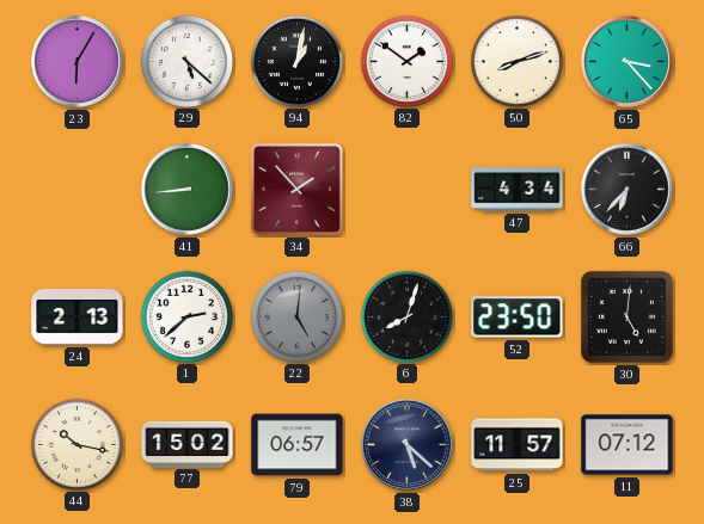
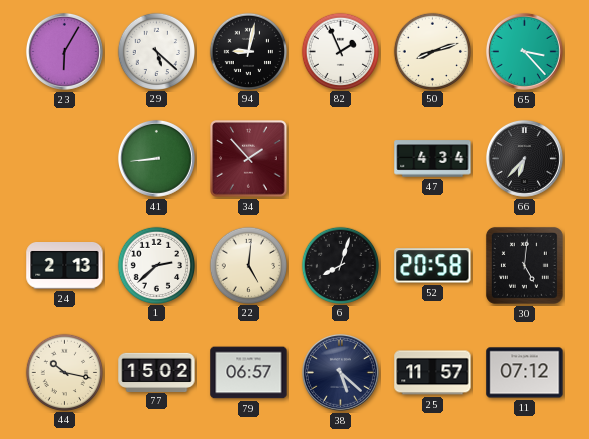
94: 1:02 -> 9:02
82: 1:51 -> 1:56
22 dial: grey -> cream
52: 23:50 -> 20:58
